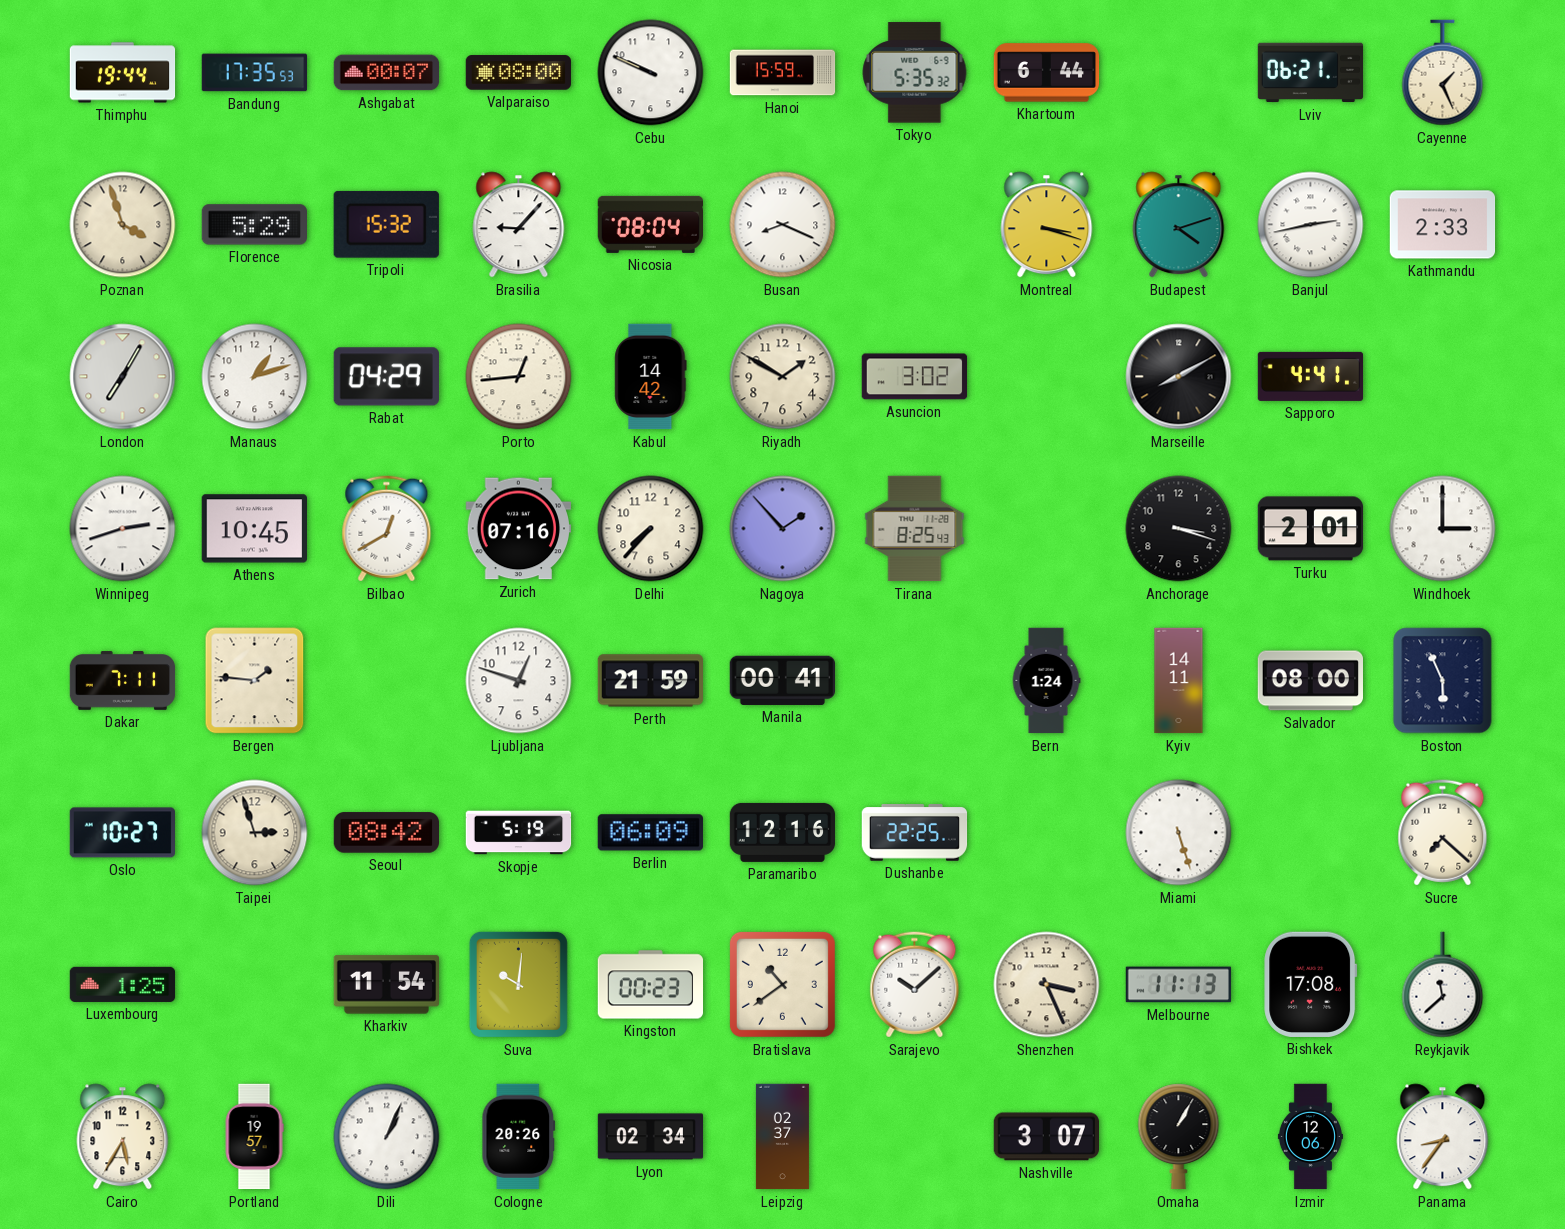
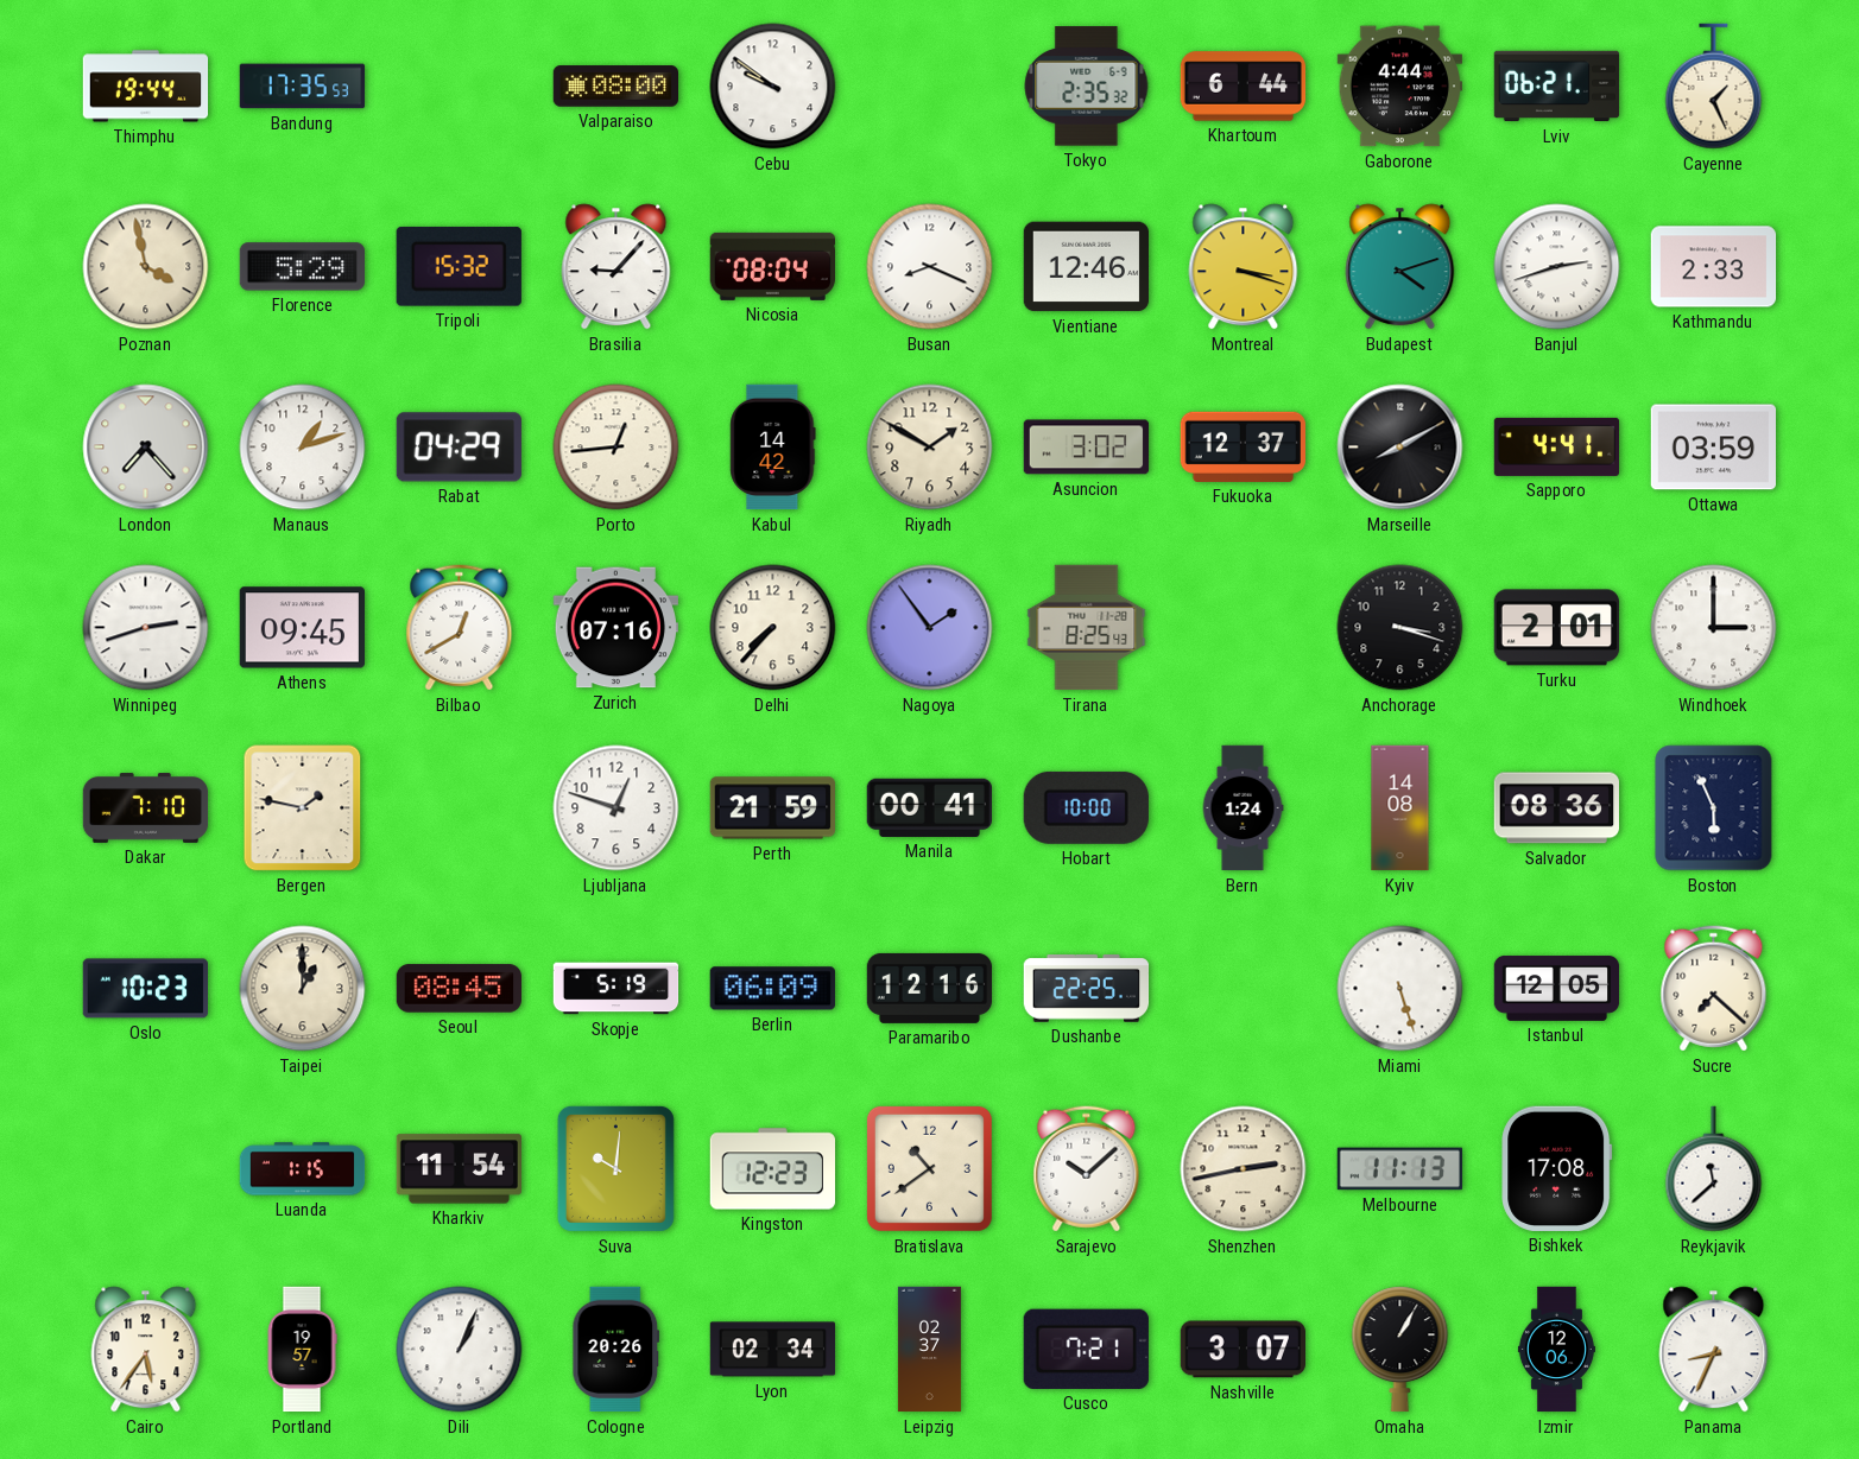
Ashgabat: 00:07 -> none
Cebu: 9:49 -> 9:51
Hanoi: 15:59 -> none
Tokyo: 5:35 -> 2:35
Gaborone: none -> 4:44
Poznan: 3:57 -> 3:58
Vientiane: none -> 12:46
Banjul: 2:43 -> 2:42
London: 7:05 -> 7:23
Fukuoka: none -> 12:37
Ottawa: none -> 03:59
Athens: 10:45 -> 09:45
Nagoya: 1:53 -> 1:54
Dakar: 7:11 -> 7:10
Bergen: 1:46 -> 1:47
Hobart: none -> 10:00
Kyiv: 14:11 -> 14:08
Salvador: 08:00 -> 08:36
Oslo: 10:27 -> 10:23
Taipei: 2:57 -> 1:00
Seoul: 08:42 -> 08:45
Istanbul: none -> 12:05
Luxembourg: 1:25 -> none
Luanda: none -> 1:15
Kingston: 00:23 -> 12:23
Shenzhen: 3:26 -> 2:43
Cairo: 5:35 -> 5:36
Cusco: none -> 7:21
Panama: 8:36 -> 8:34
